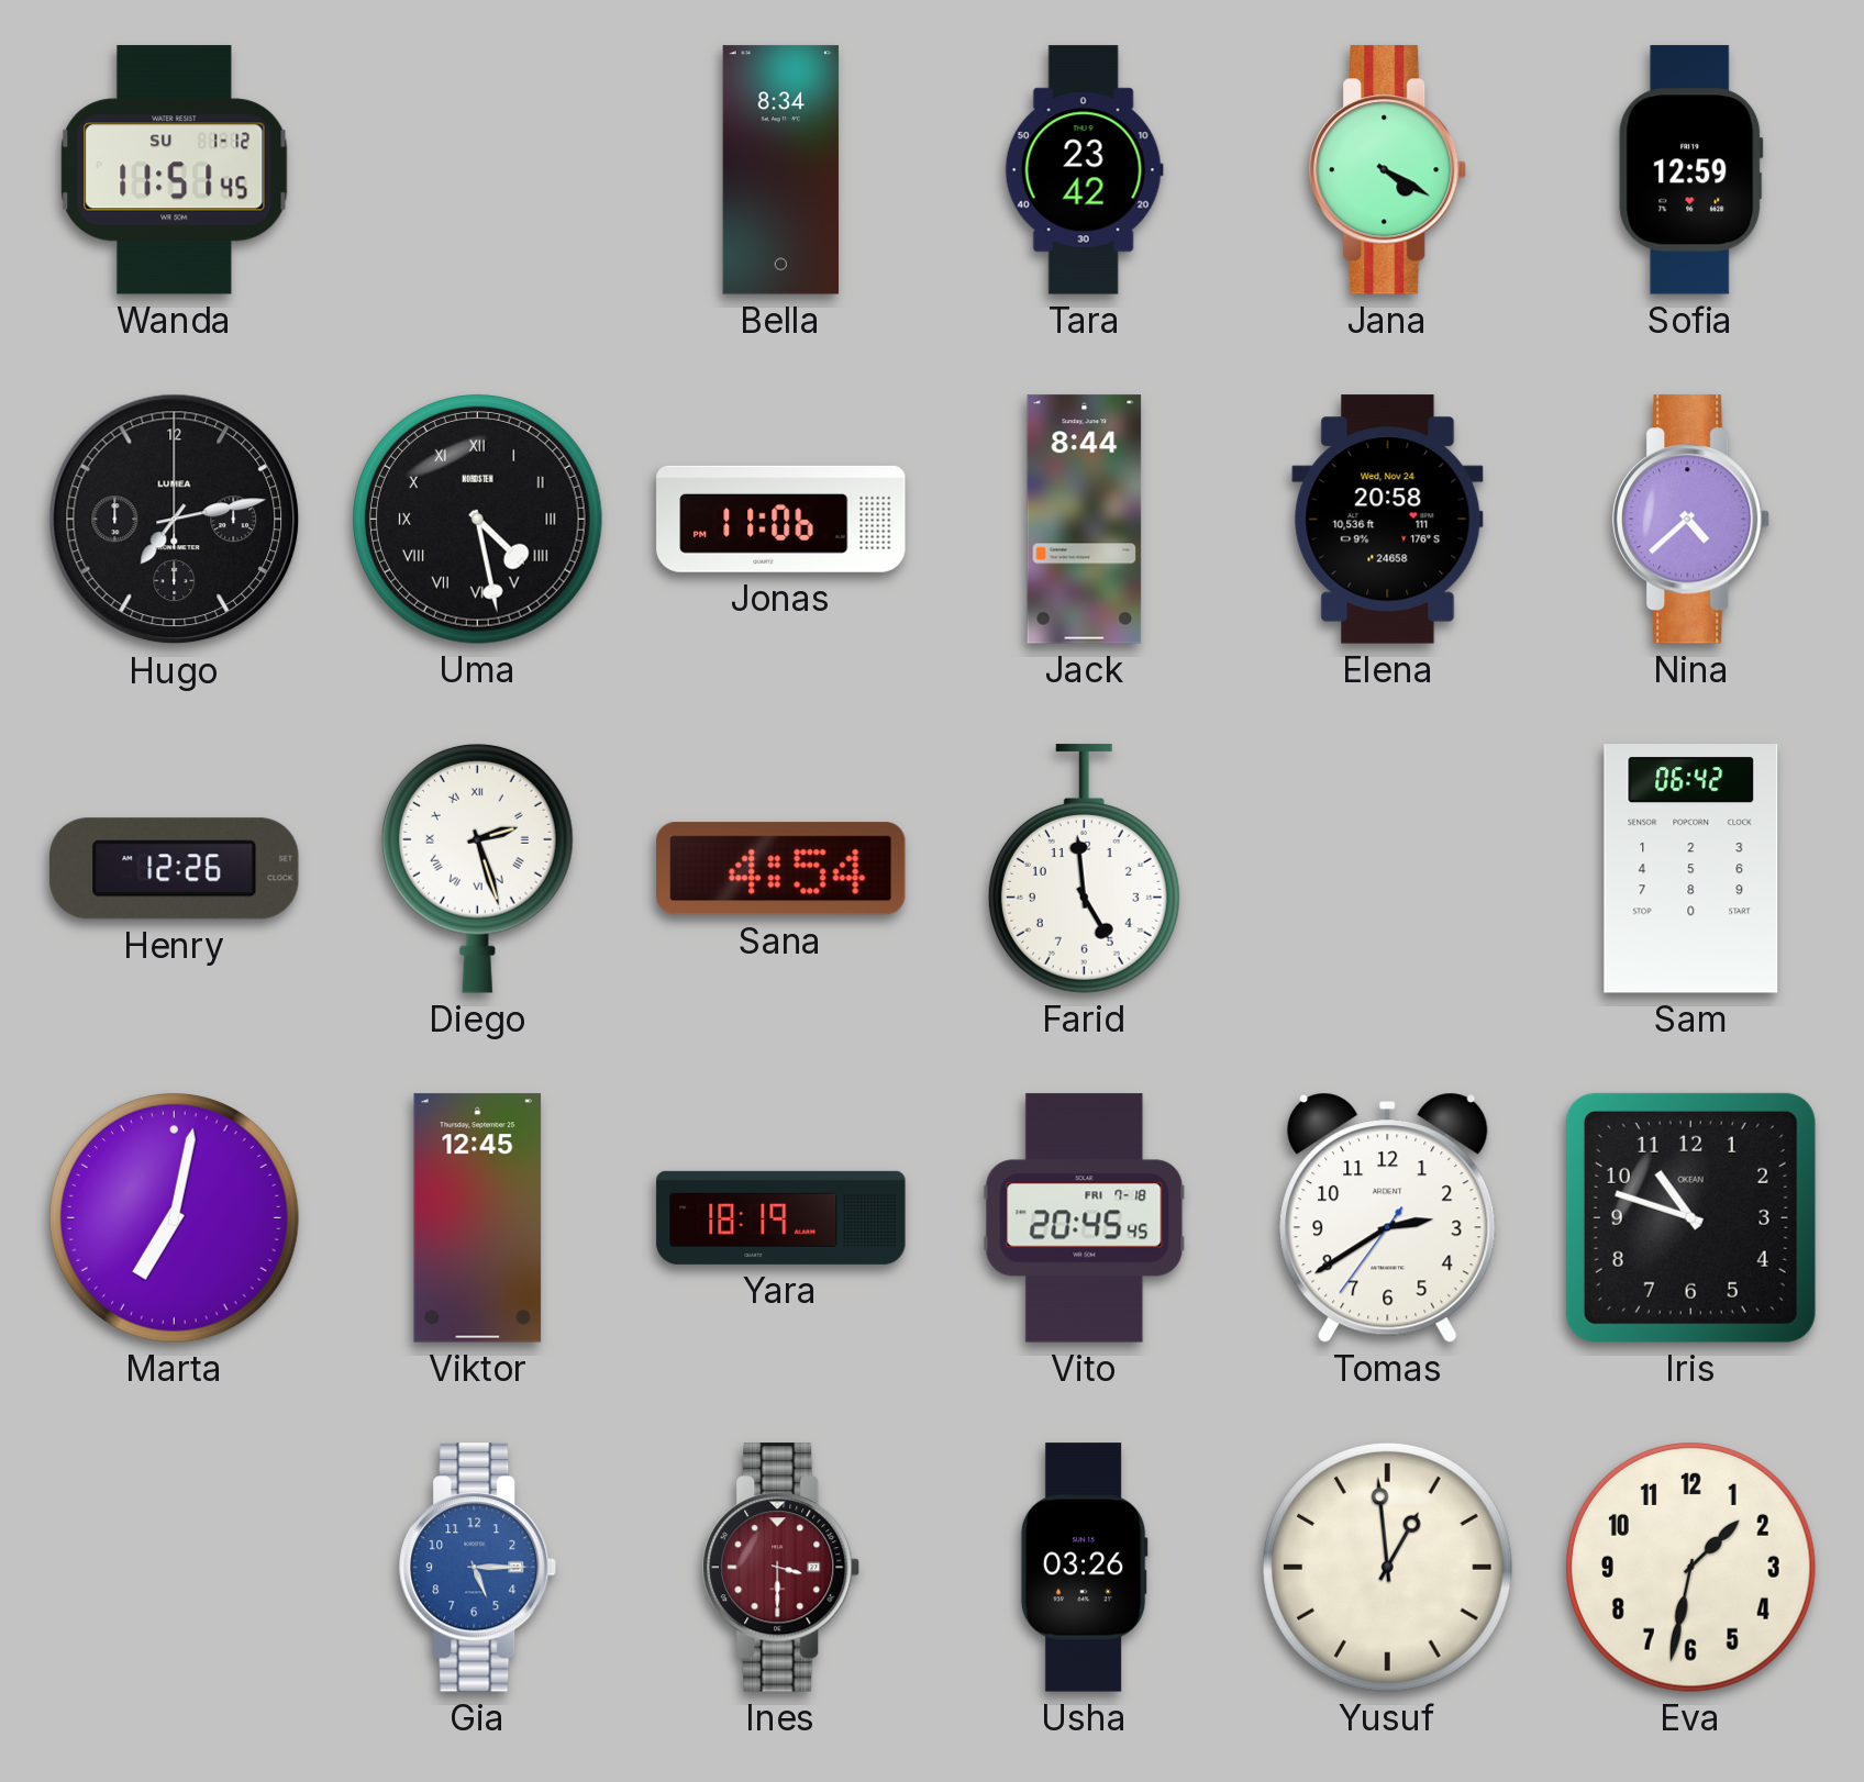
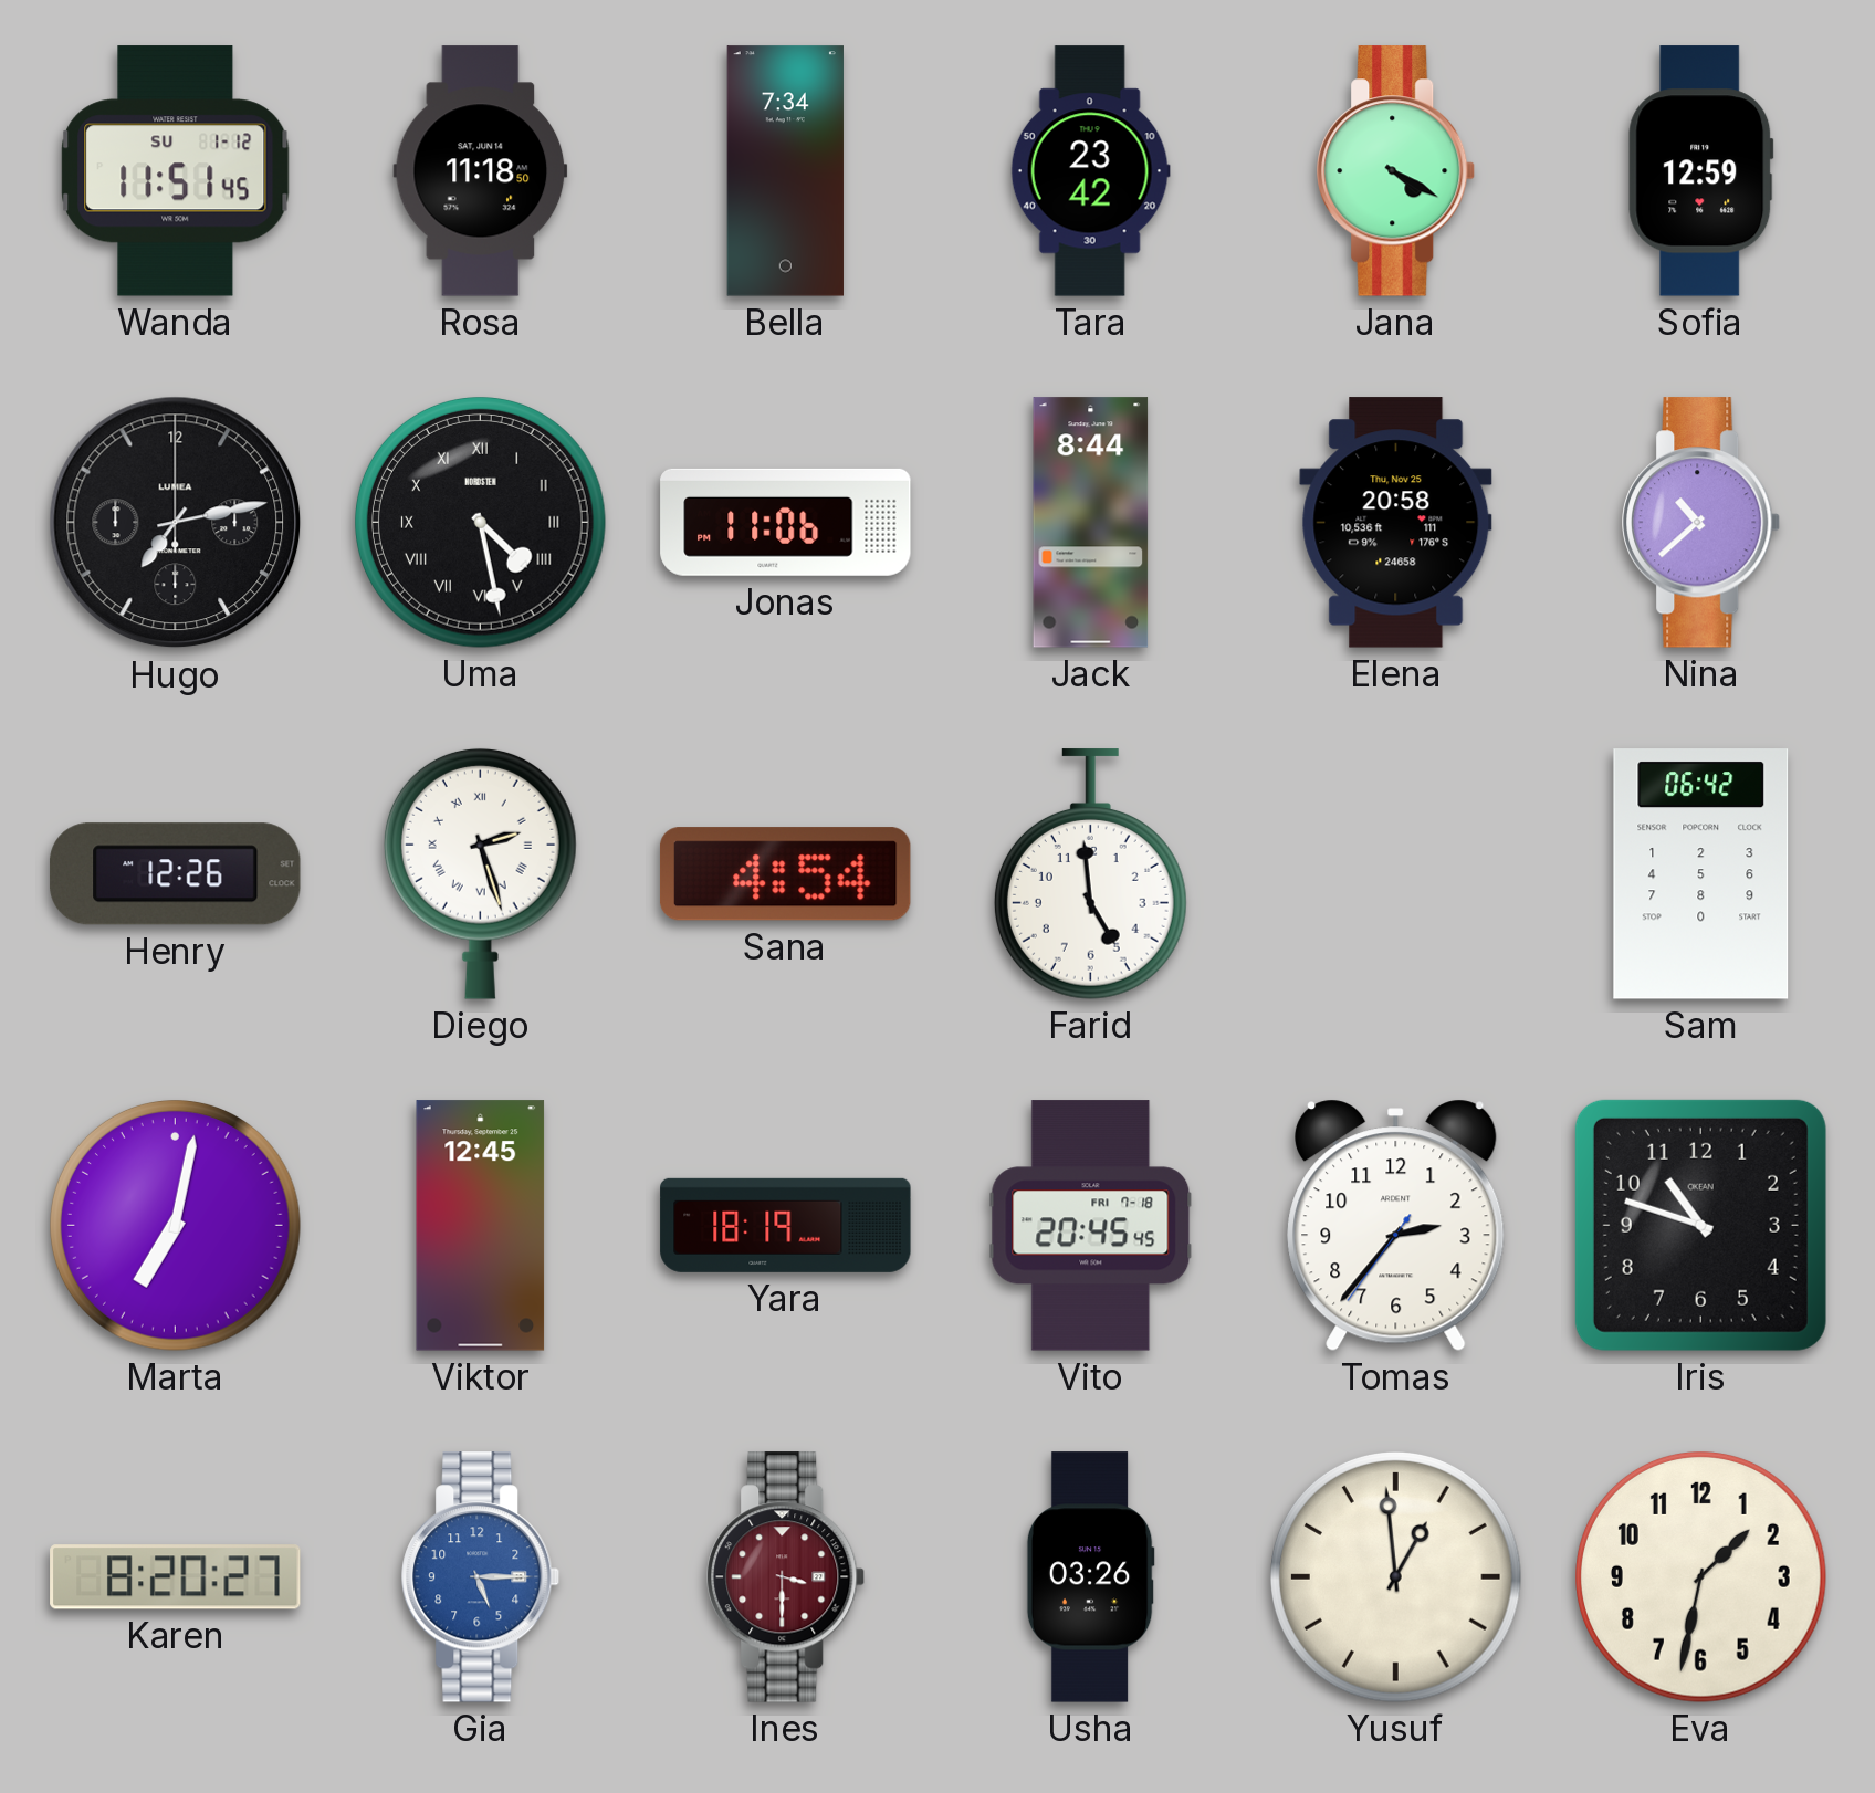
Rosa: none -> 11:18
Bella: 8:34 -> 7:34
Elena date: Wed, Nov 24 -> Thu, Nov 25
Nina: 4:38 -> 10:38
Tomas: 2:39 -> 2:36
Karen: none -> 8:20
